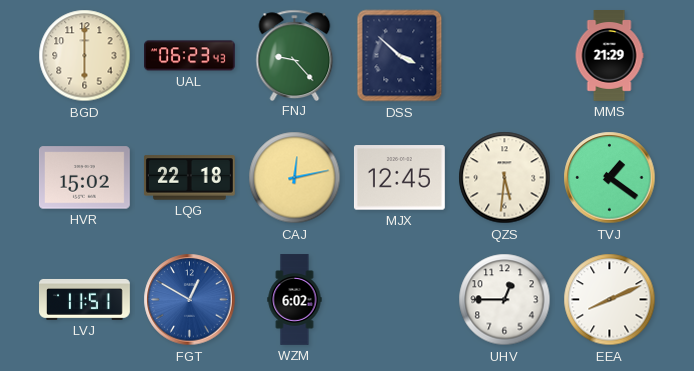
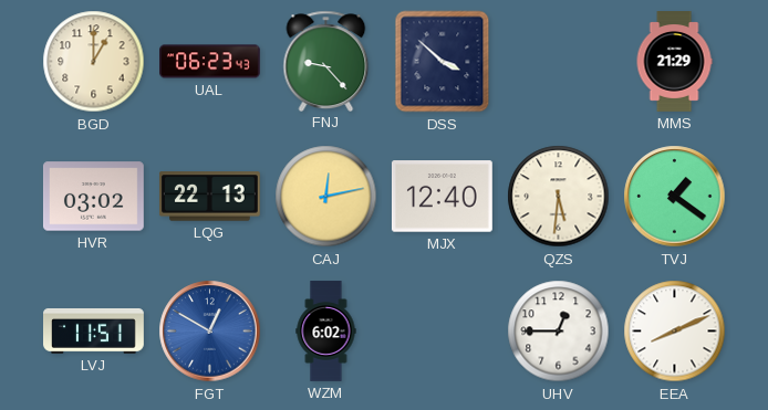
BGD: 6:00 -> 1:00
HVR: 15:02 -> 03:02
LQG: 22:18 -> 22:13
MJX: 12:45 -> 12:40
